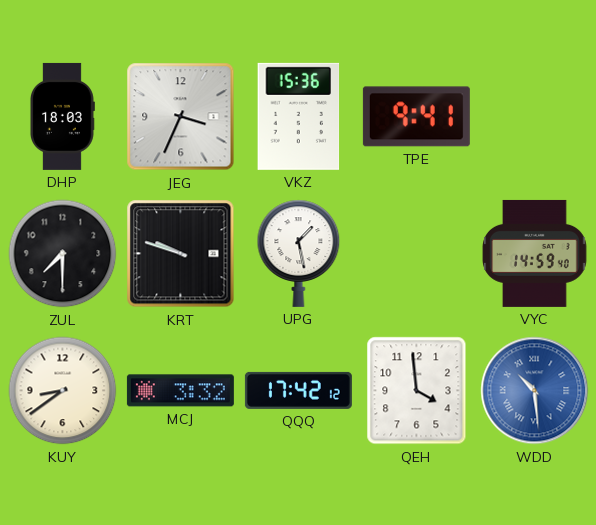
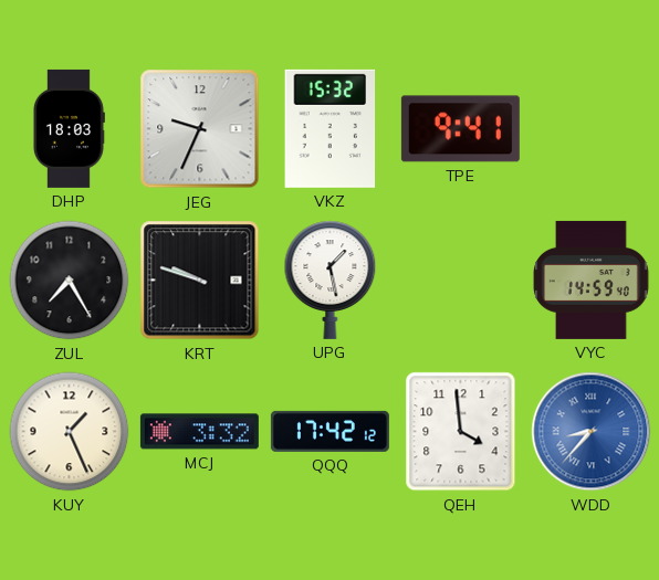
JEG: 3:34 -> 9:34
VKZ: 15:36 -> 15:32
ZUL: 7:30 -> 7:25
KUY: 8:39 -> 1:26
WDD: 10:29 -> 8:37
